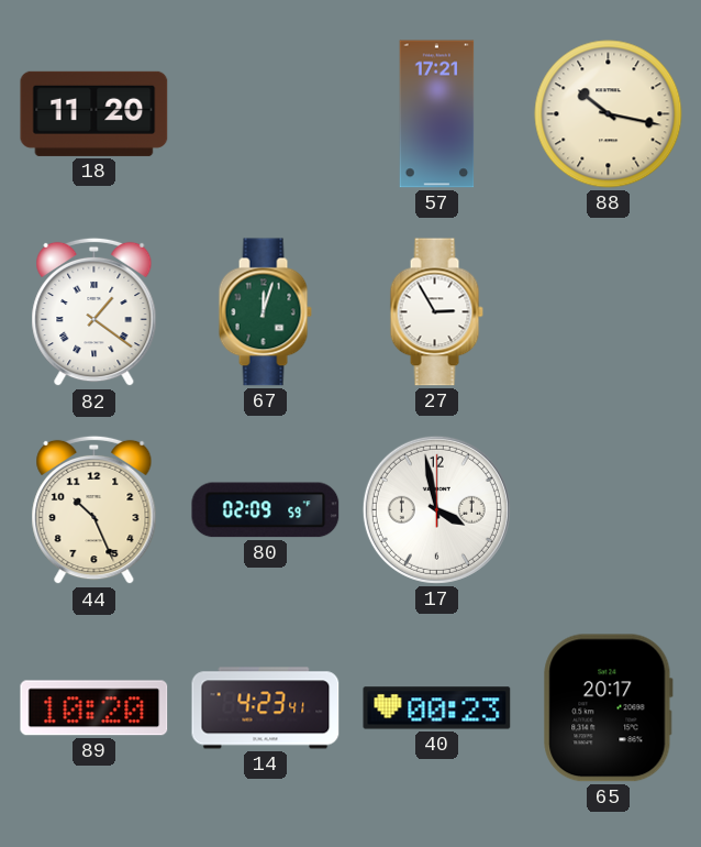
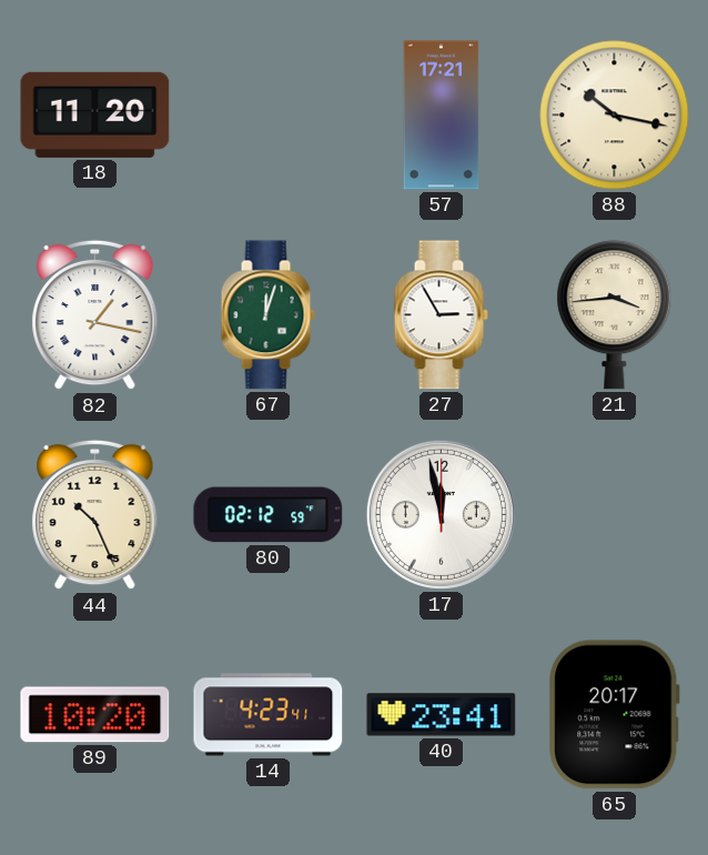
82: 1:21 -> 1:17
21: none -> 3:44
80: 02:09 -> 02:12
17: 3:58 -> 11:58
40: 00:23 -> 23:41
